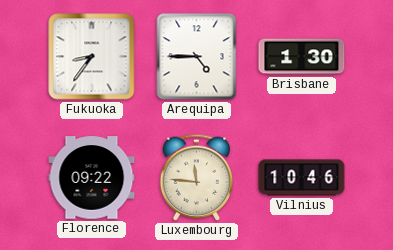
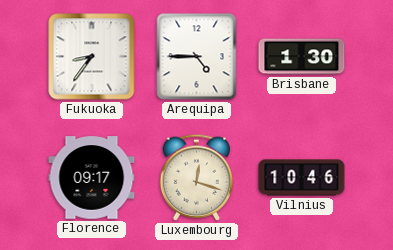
Florence: 09:22 -> 09:17
Luxembourg: 11:46 -> 12:18
